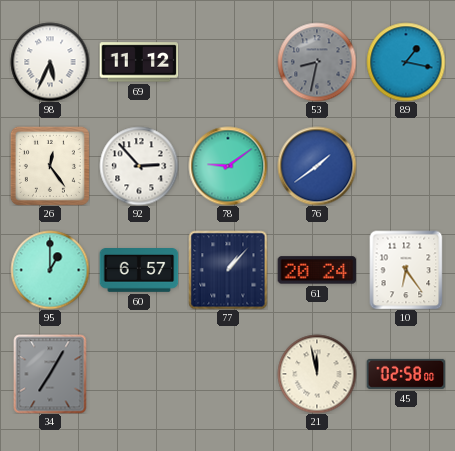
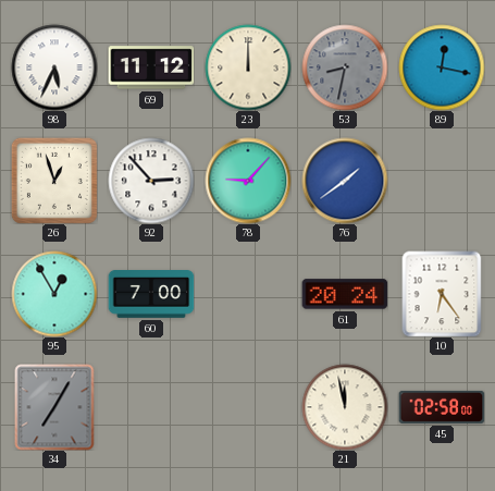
23: none -> 12:00
89: 1:17 -> 12:17
26: 12:24 -> 12:57
78: 9:09 -> 9:07
95: 1:00 -> 12:55
60: 6:57 -> 7:00
77: 1:07 -> none
